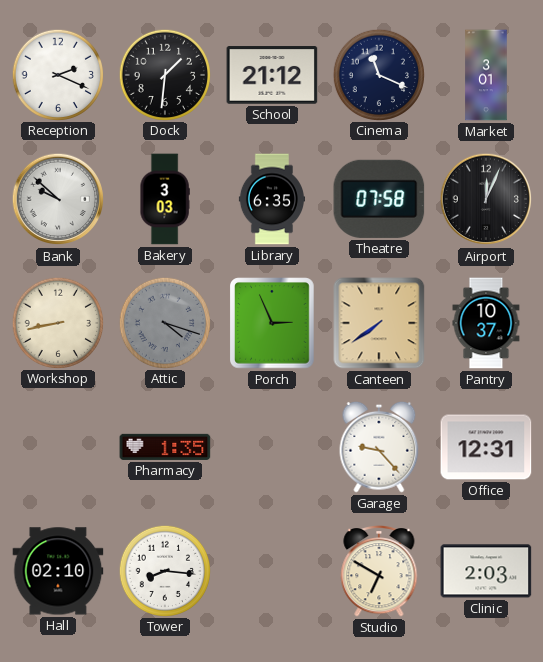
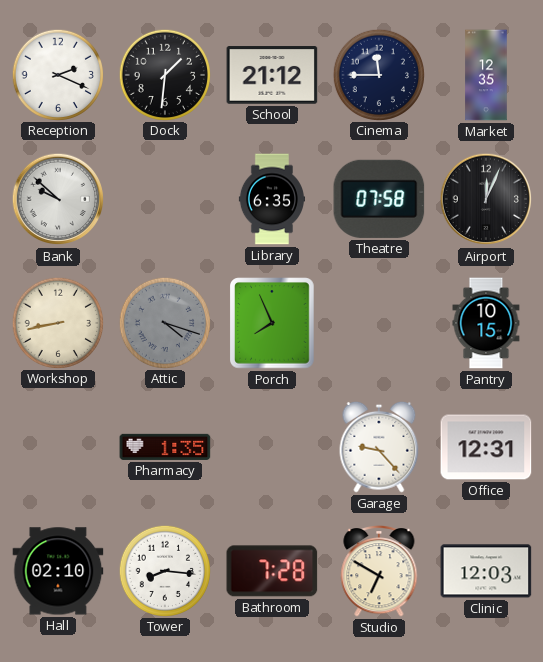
Cinema: 11:19 -> 11:45
Market: 3:01 -> 12:35
Bakery: 3:03 -> none
Porch: 2:56 -> 7:56
Canteen: 7:39 -> none
Pantry: 10:37 -> 10:15
Bathroom: none -> 7:28
Clinic: 2:03 -> 12:03
